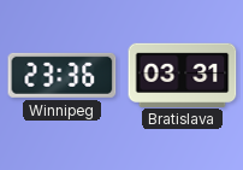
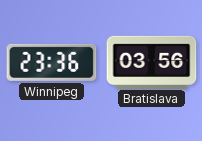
Bratislava: 03:31 -> 03:56
